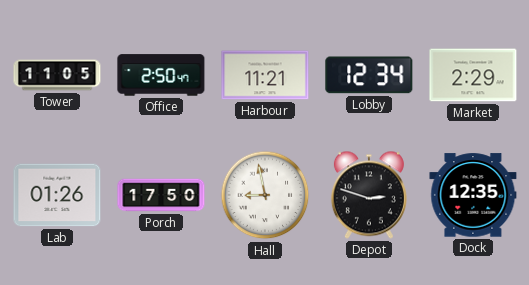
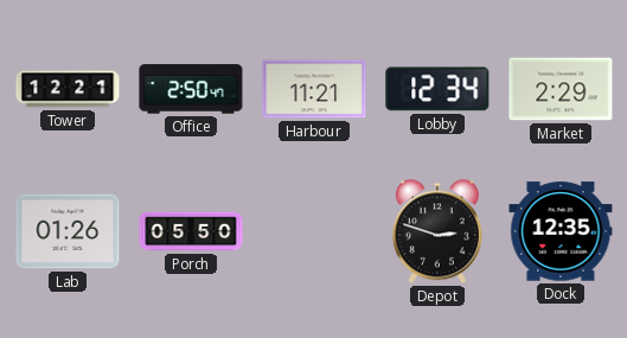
Tower: 11:05 -> 12:21
Porch: 17:50 -> 05:50
Hall: 8:58 -> none
